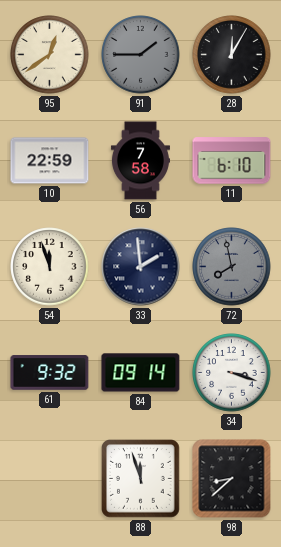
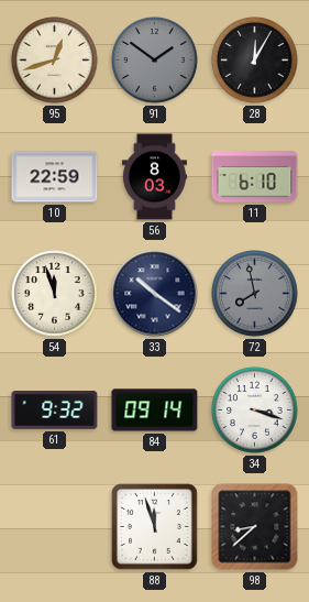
95: 12:39 -> 12:42
91: 1:45 -> 1:51
56: 7:58 -> 8:03
33: 1:59 -> 10:21
